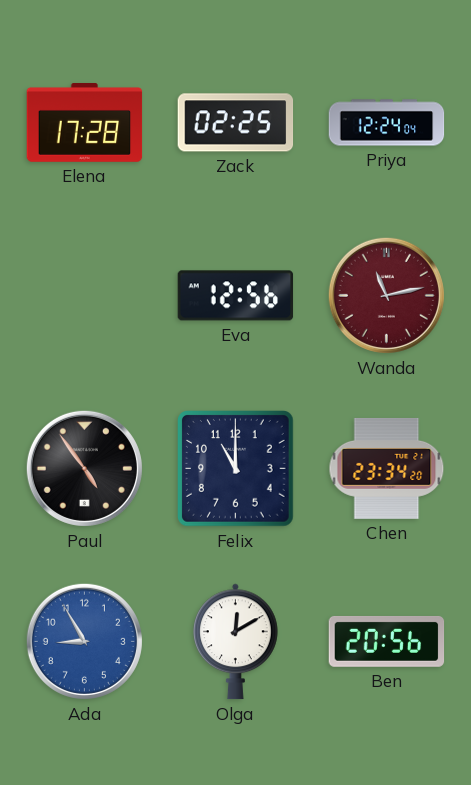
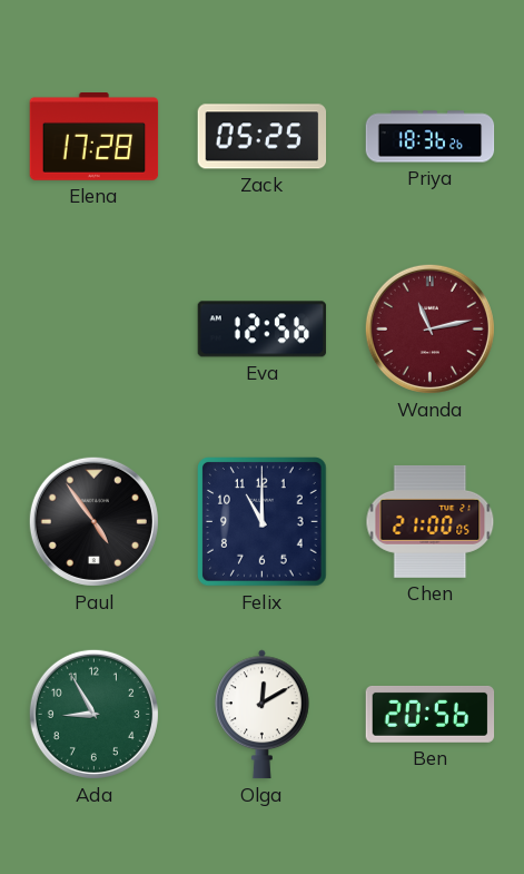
Zack: 02:25 -> 05:25
Priya: 12:24 -> 18:36
Chen: 23:34 -> 21:00
Ada dial: blue -> green
